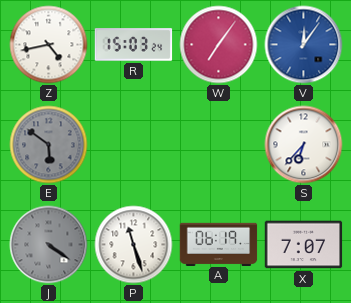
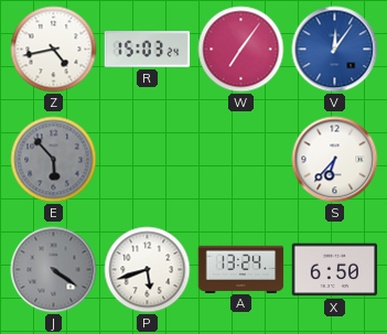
E: 5:51 -> 5:53
P: 11:27 -> 5:42
A: 06:19 -> 13:24
X: 7:07 -> 6:50
